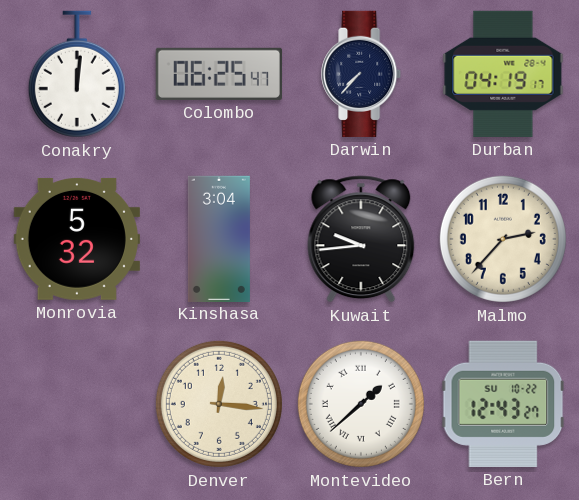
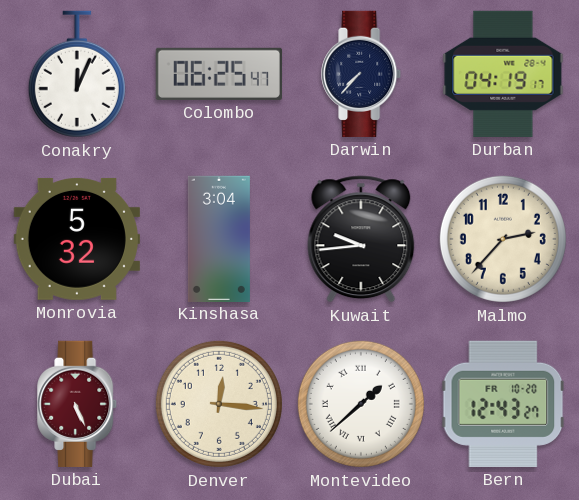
Conakry: 12:01 -> 12:04
Dubai: none -> 5:26
Bern date: SU 10-22 -> FR 10-20
